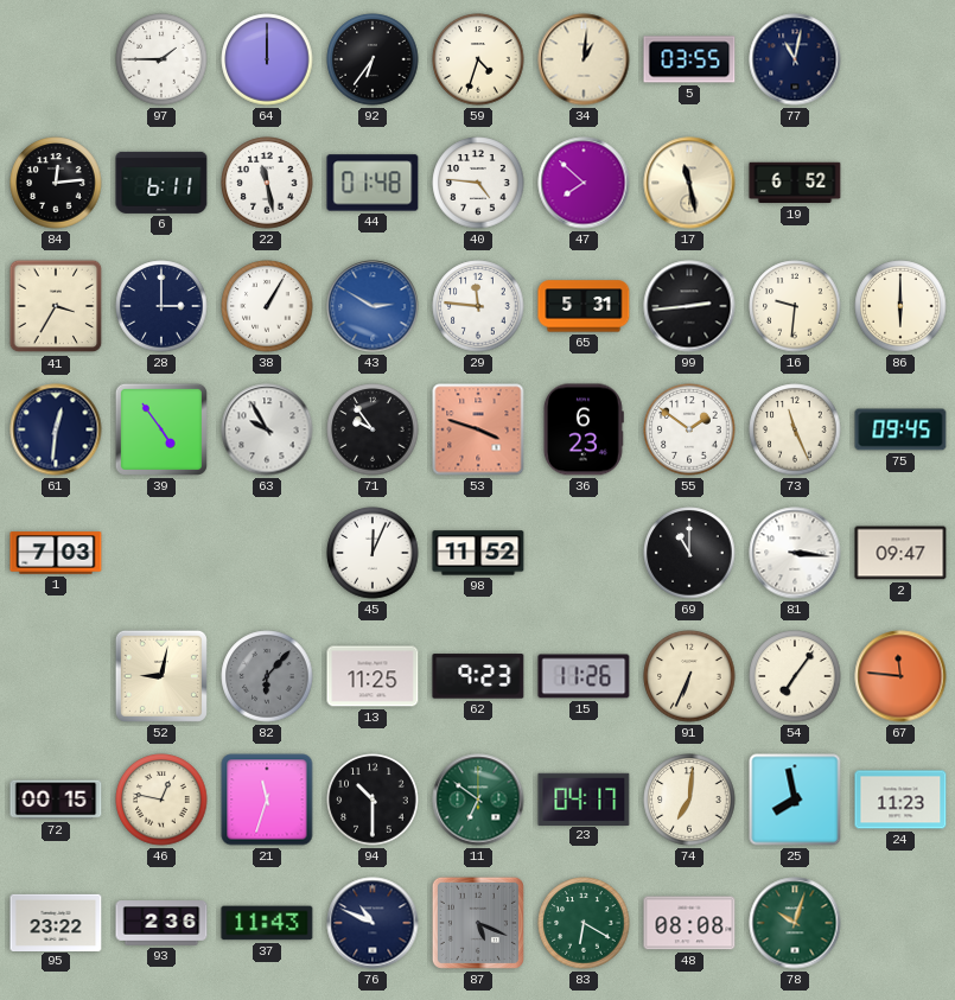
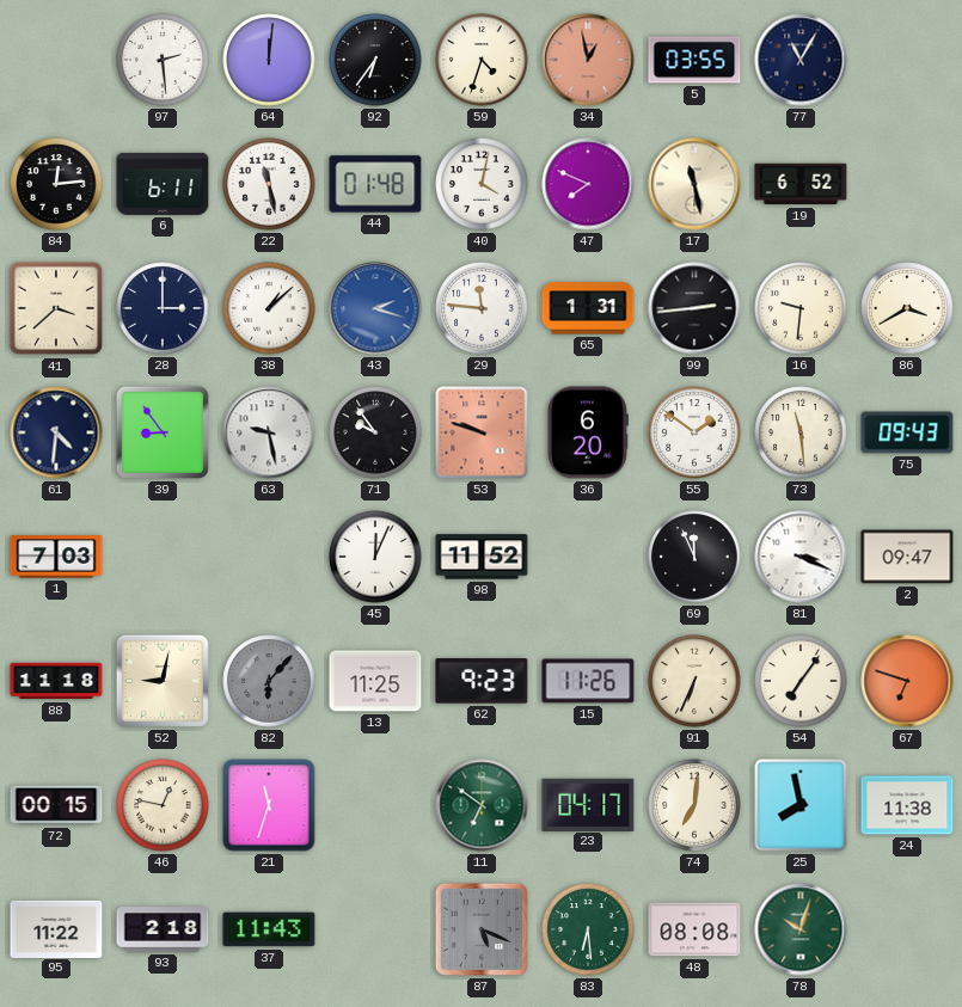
97: 1:45 -> 2:29
64: 12:00 -> 12:01
34: 1:01 -> 12:58
34 dial: cream -> salmon
77: 11:02 -> 11:05
40: 4:46 -> 4:02
47: 7:52 -> 7:49
41: 3:35 -> 3:38
38: 1:05 -> 1:08
43: 2:50 -> 2:18
65: 5:31 -> 1:31
86: 6:00 -> 3:40
61: 12:31 -> 4:31
39: 4:54 -> 8:54
63: 9:55 -> 9:28
53: 3:48 -> 9:48
36: 6:23 -> 6:20
73: 11:26 -> 11:29
75: 09:45 -> 09:43
69: 11:00 -> 11:56
81: 3:16 -> 3:19
88: none -> 11:18
67: 11:46 -> 6:48
94: 10:30 -> none
24: 11:23 -> 11:38
95: 23:22 -> 11:22
93: 2:36 -> 2:18
76: 10:49 -> none
83: 6:20 -> 6:29
